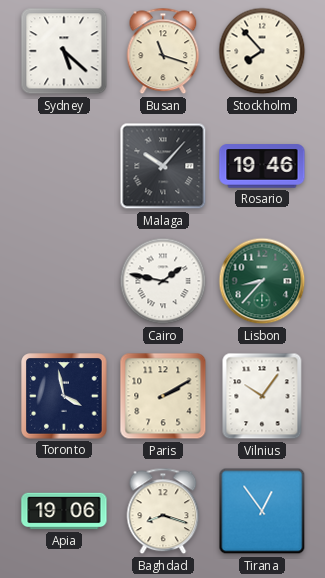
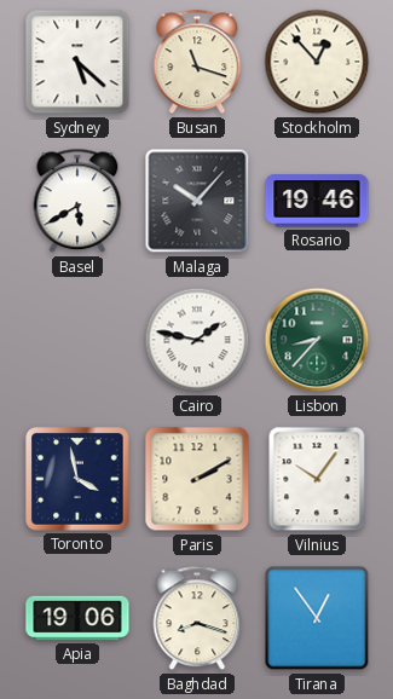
Stockholm: 7:53 -> 12:53
Basel: none -> 5:40
